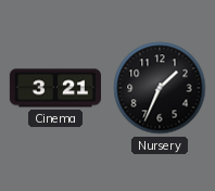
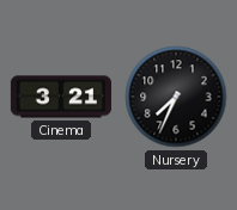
Nursery: 1:34 -> 7:34
